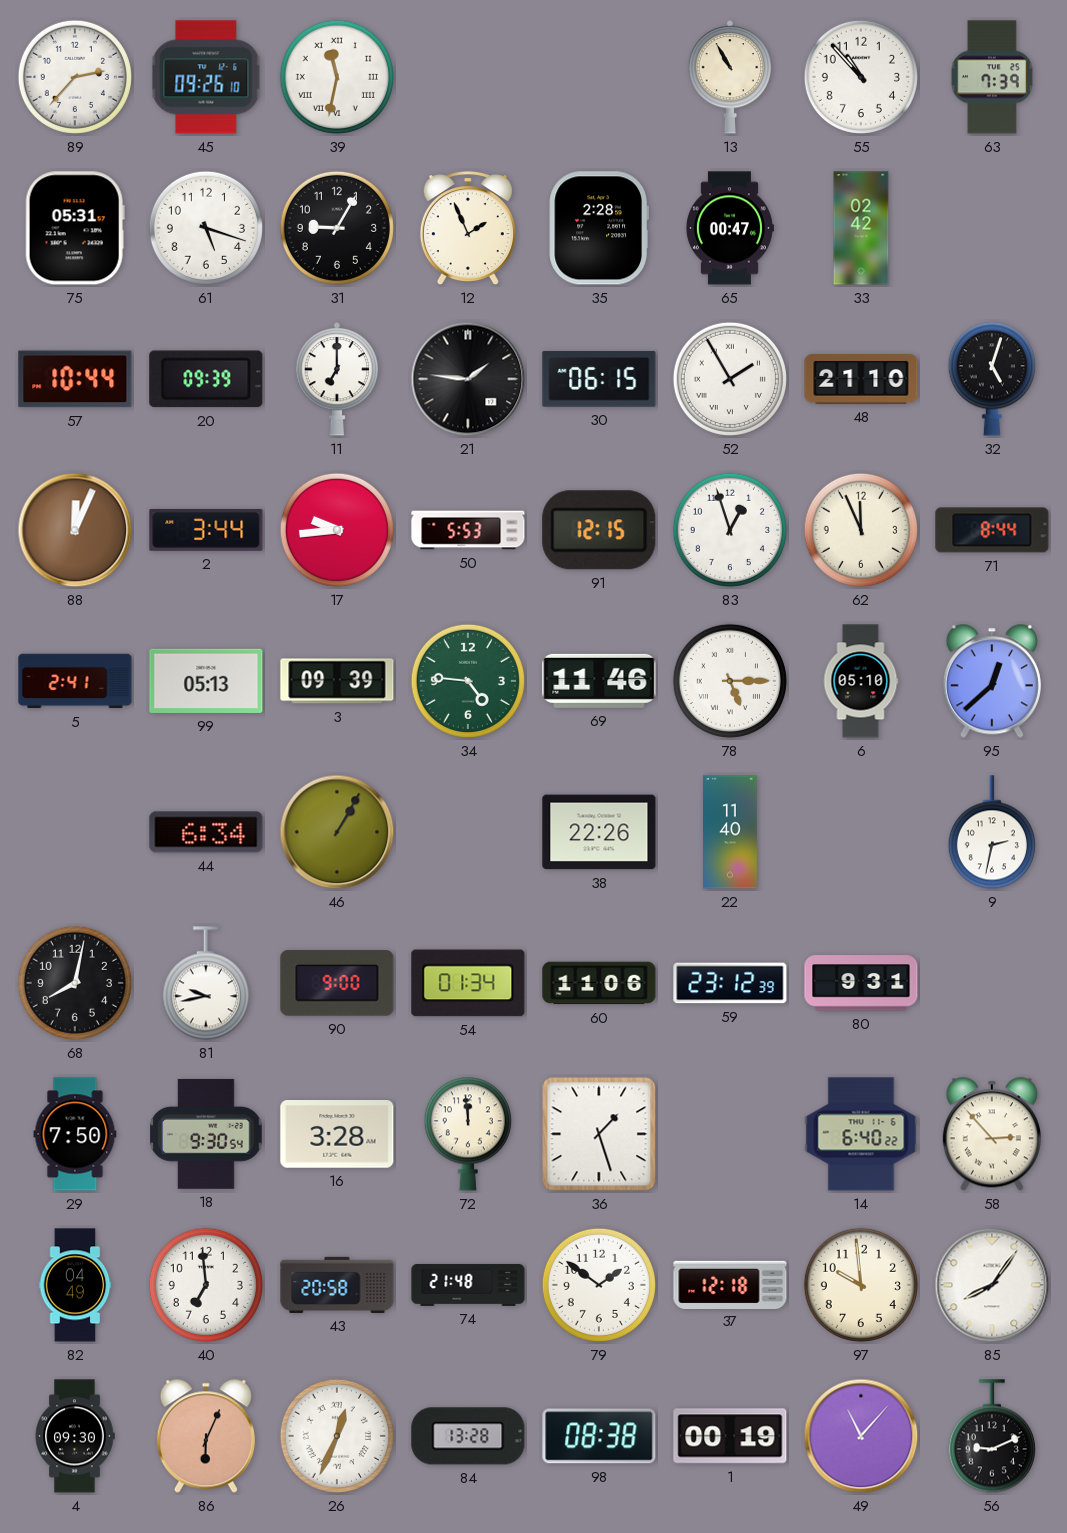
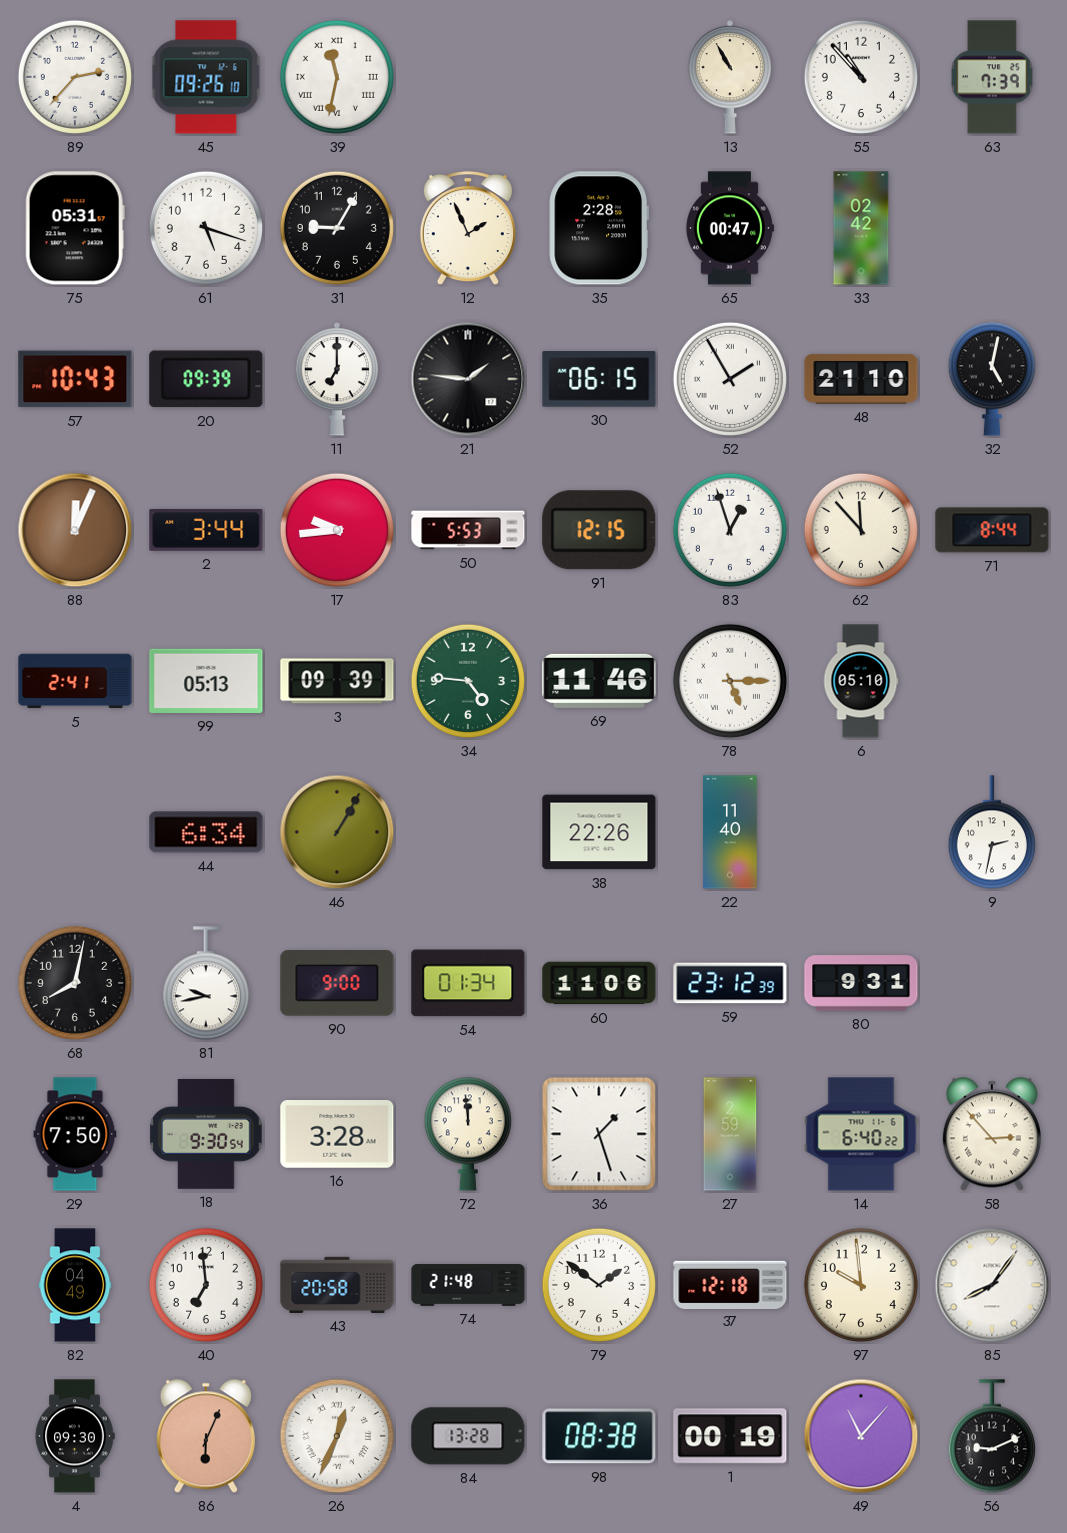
57: 10:44 -> 10:43
32: 5:03 -> 5:02
62: 11:56 -> 11:53
95: 12:38 -> none
27: none -> 2:59
